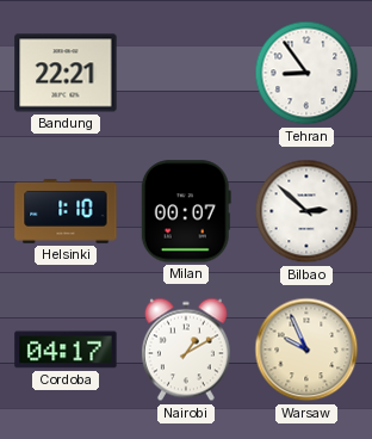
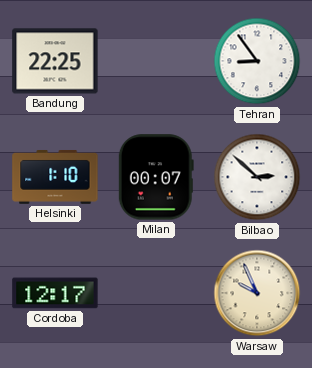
Bandung: 22:21 -> 22:25
Cordoba: 04:17 -> 12:17
Nairobi: 1:10 -> none
